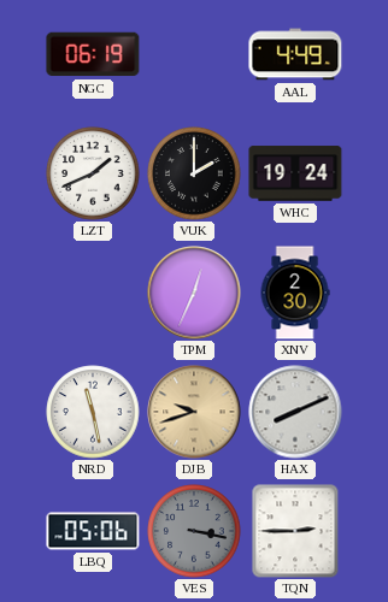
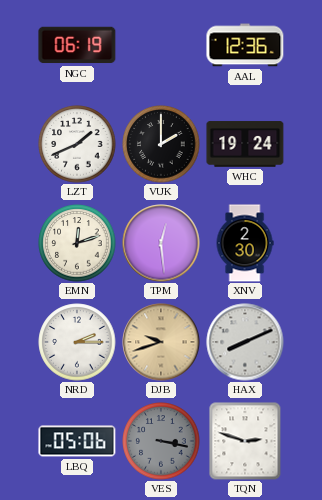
AAL: 4:49 -> 12:36
EMN: none -> 12:12
TPM: 12:34 -> 12:29
NRD: 11:28 -> 2:15
TQN: 2:45 -> 2:48
